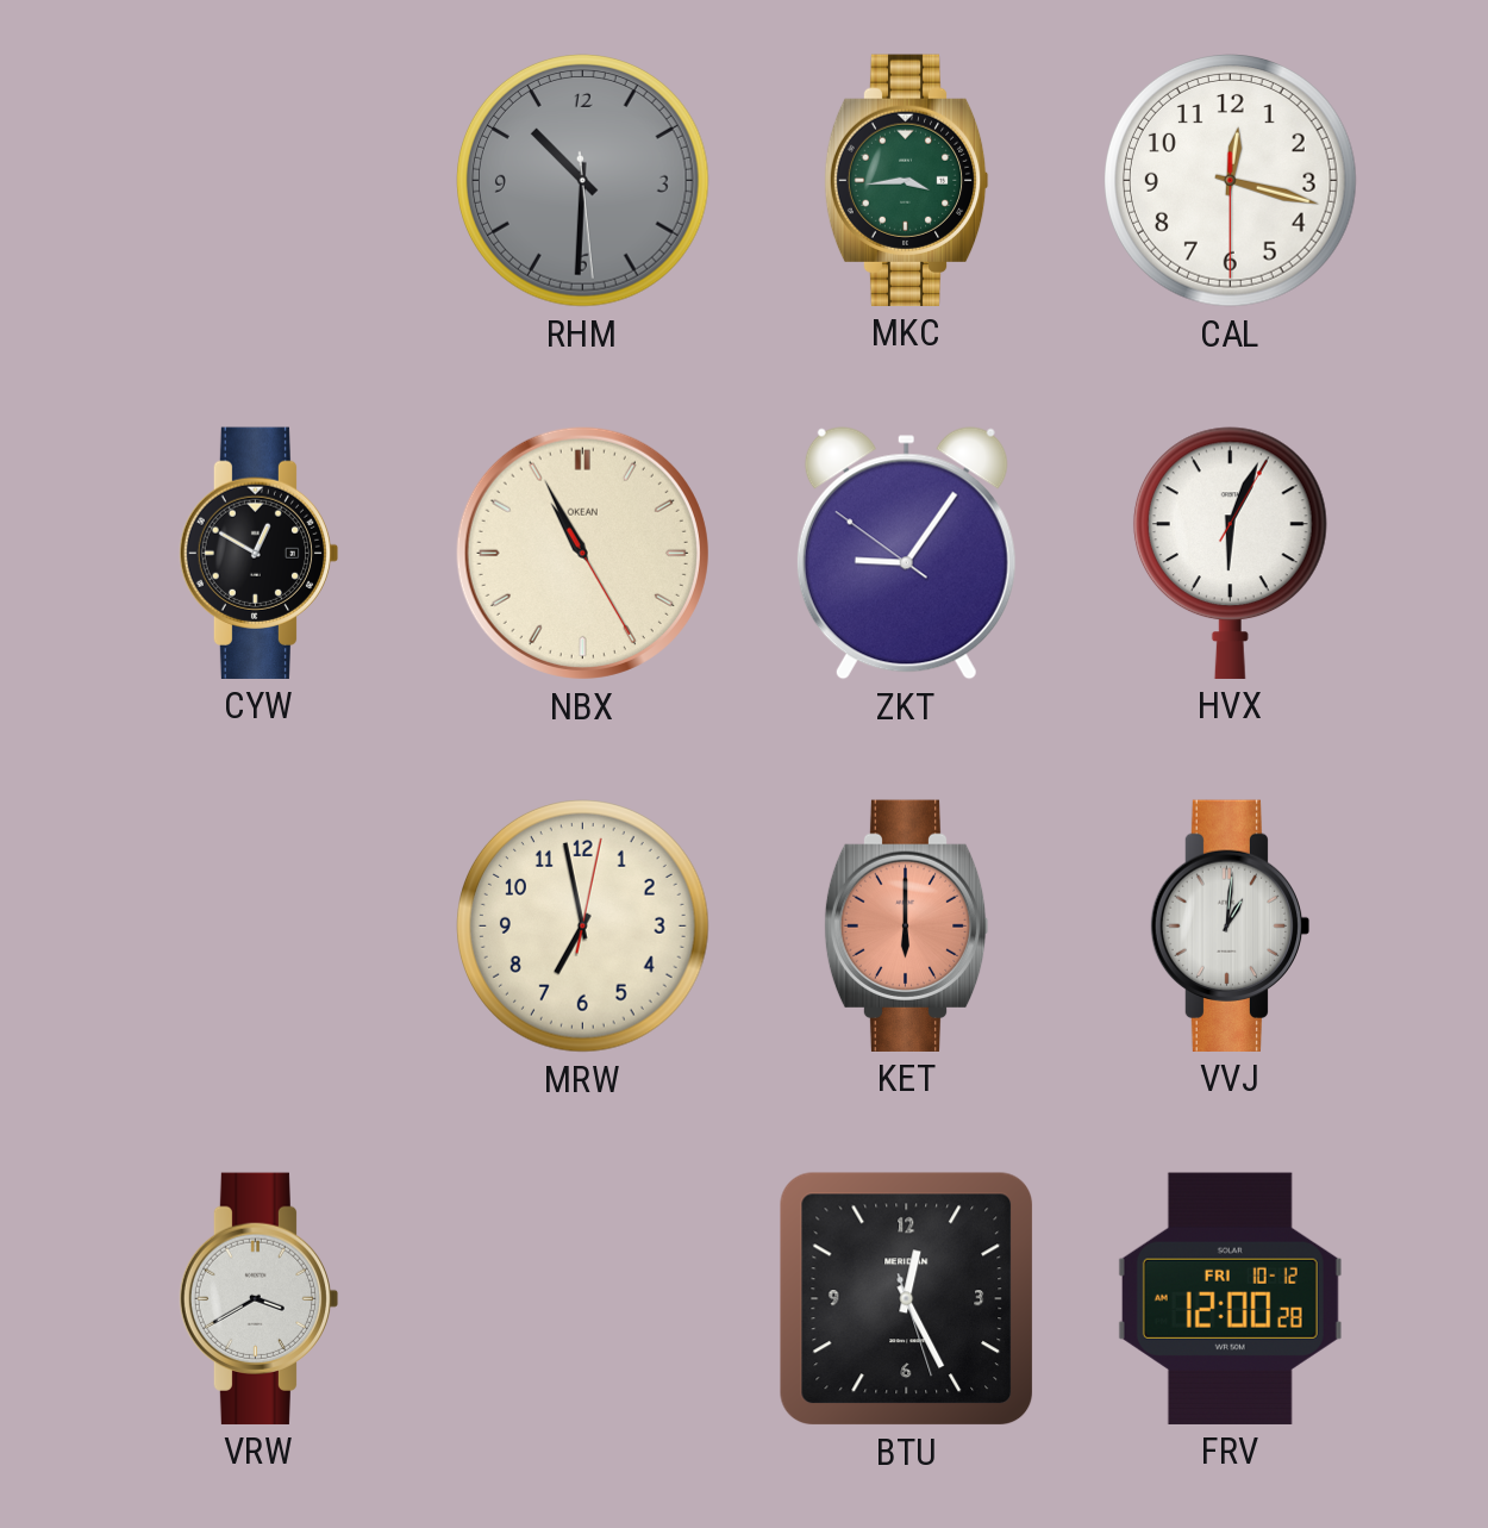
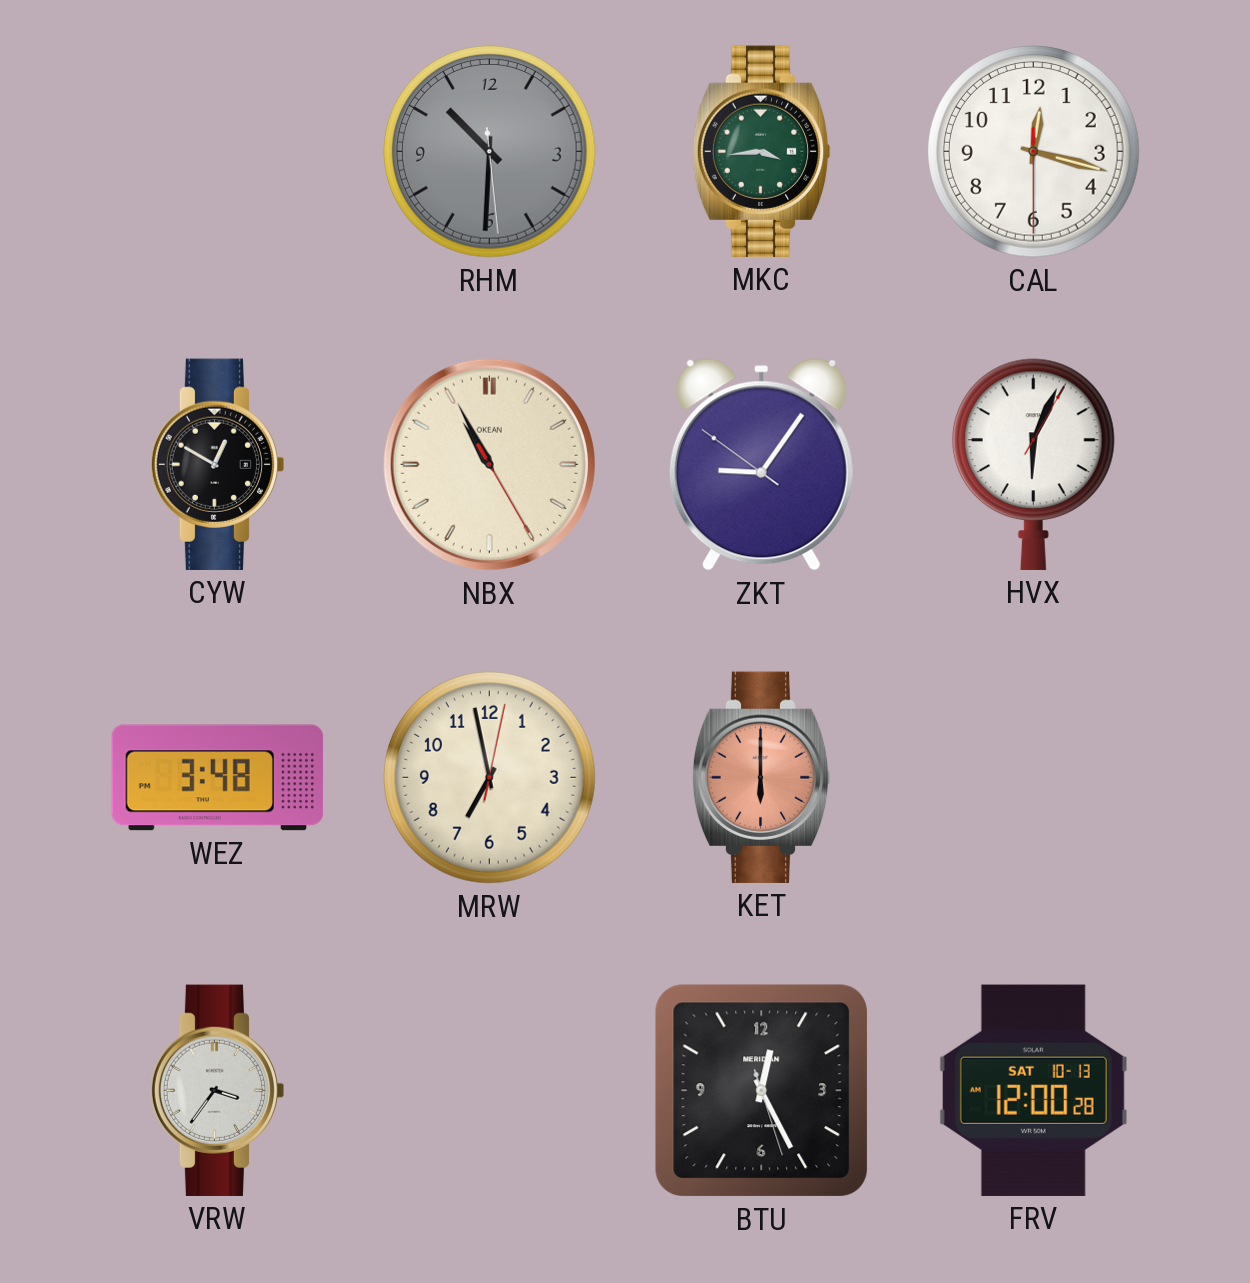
WEZ: none -> 3:48
VVJ: 1:01 -> none
VRW: 3:40 -> 3:36
FRV date: FRI 10-12 -> SAT 10-13
